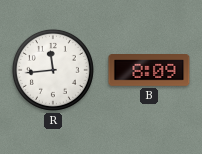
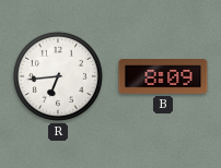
R: 11:44 -> 6:44
